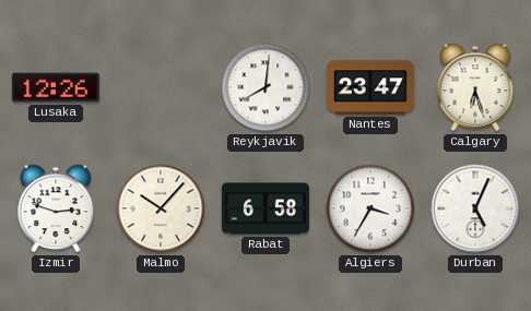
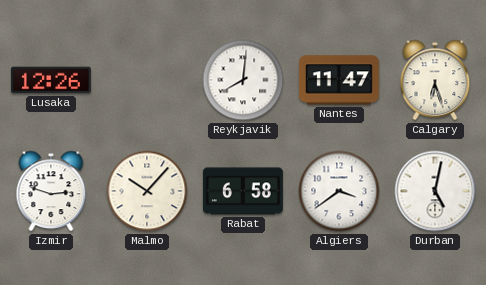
Nantes: 23:47 -> 11:47
Algiers: 3:35 -> 3:39
Durban: 5:04 -> 5:02
